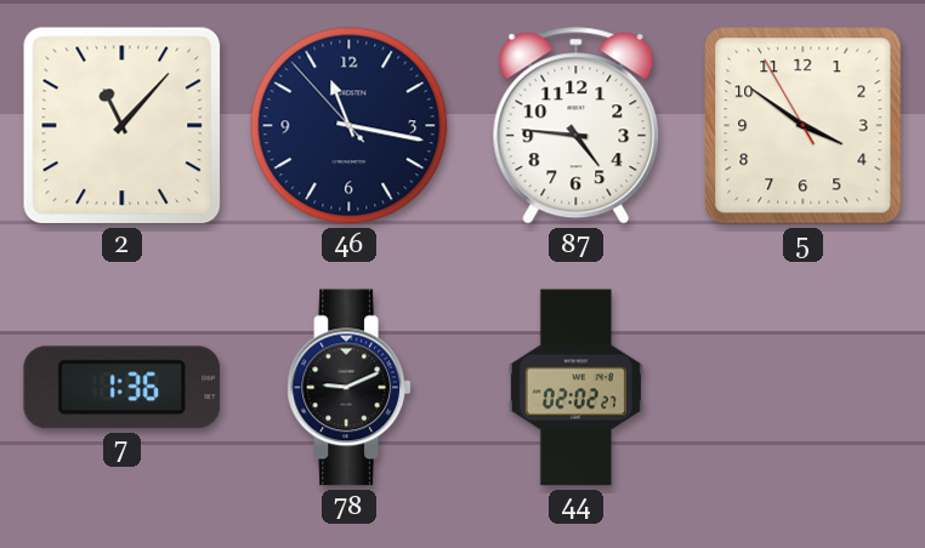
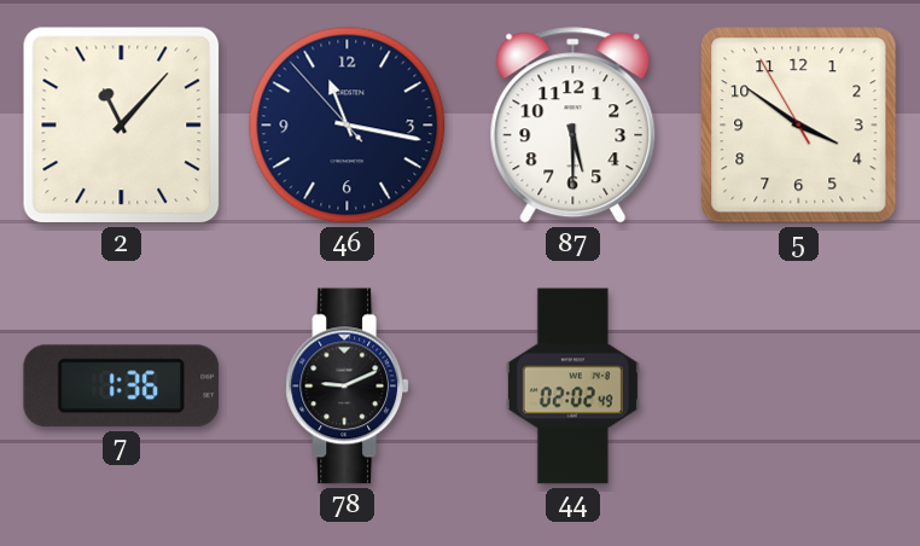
87: 4:46 -> 5:30
44: 02:02:27 -> 02:02:49
